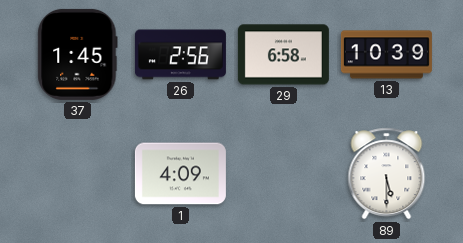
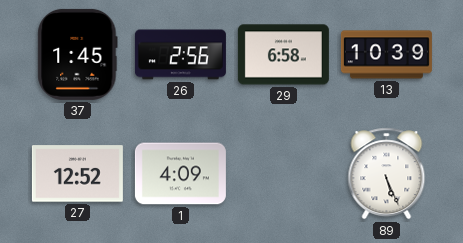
27: none -> 12:52
89: 5:30 -> 5:26
